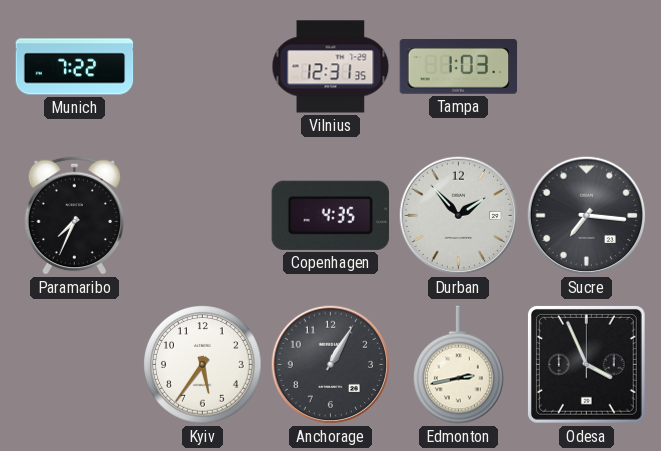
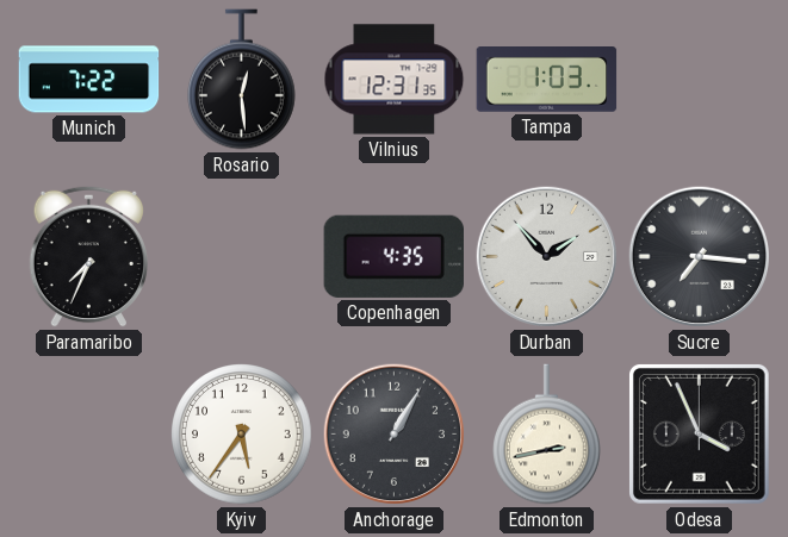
Rosario: none -> 12:29
